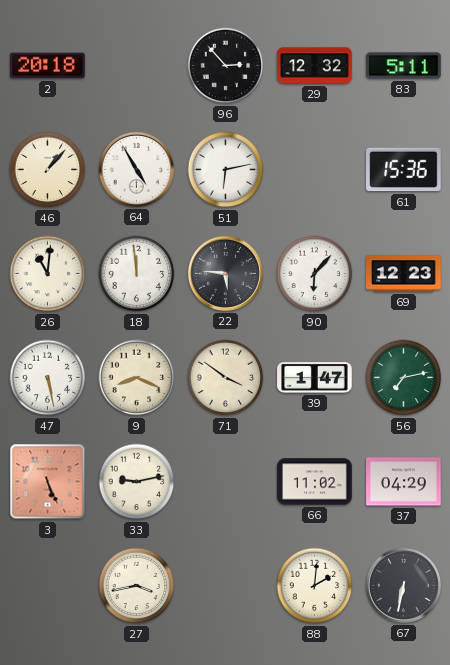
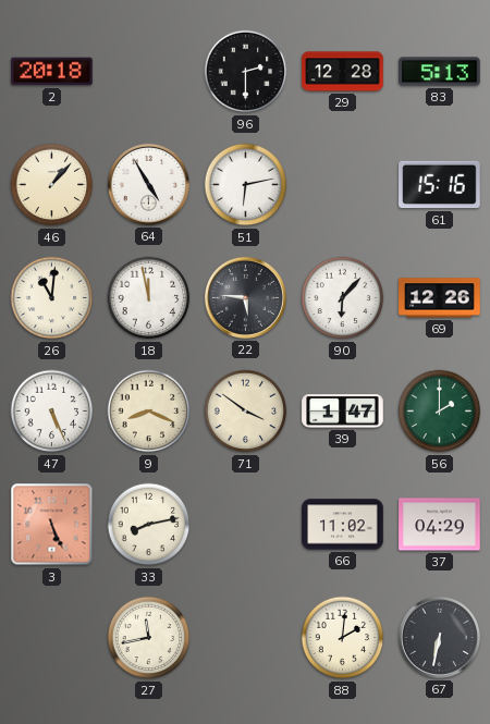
96: 2:53 -> 2:30
29: 12:32 -> 12:28
83: 5:11 -> 5:13
61: 15:36 -> 15:16
18: 11:59 -> 11:58
69: 12:23 -> 12:26
47: 5:28 -> 5:26
56: 7:13 -> 2:00
33: 9:13 -> 8:13
27: 3:43 -> 11:43
